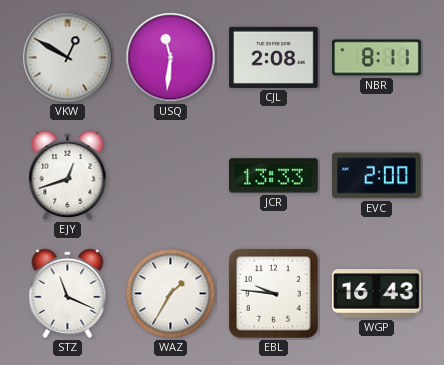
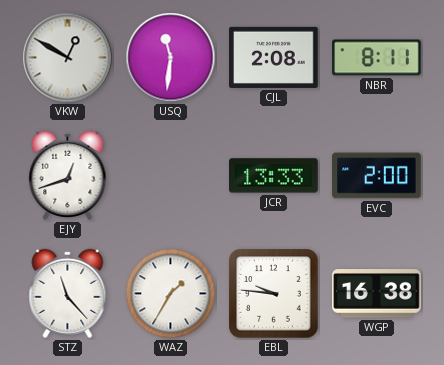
STZ: 11:19 -> 11:23
WGP: 16:43 -> 16:38
